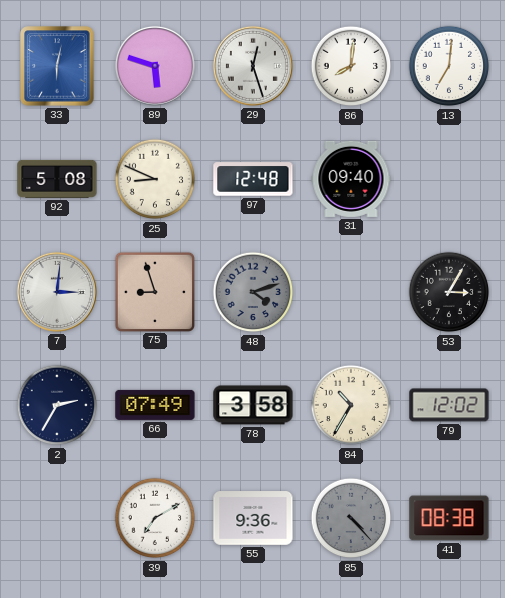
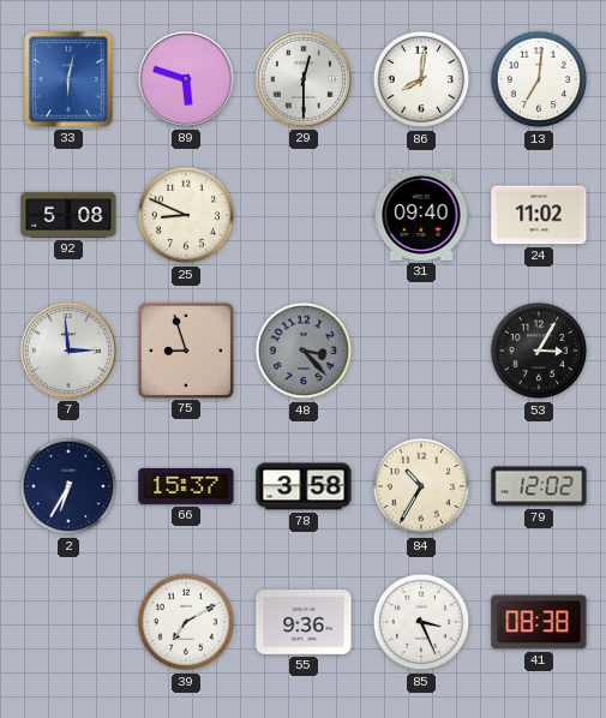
29: 12:27 -> 12:30
97: 12:48 -> none
24: none -> 11:02
7: 3:01 -> 2:59
48: 4:12 -> 3:23
2: 2:35 -> 6:35
66: 07:49 -> 15:37
85: 4:23 -> 3:26
85 dial: grey -> white
